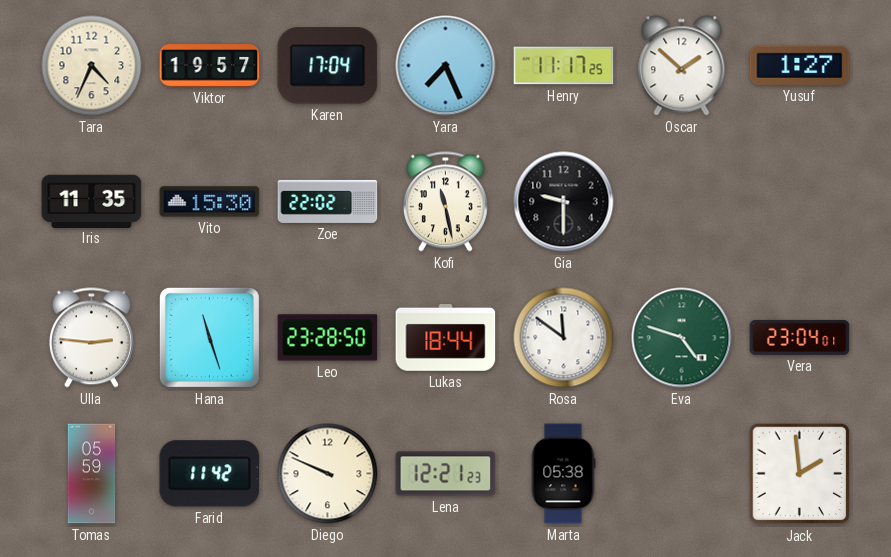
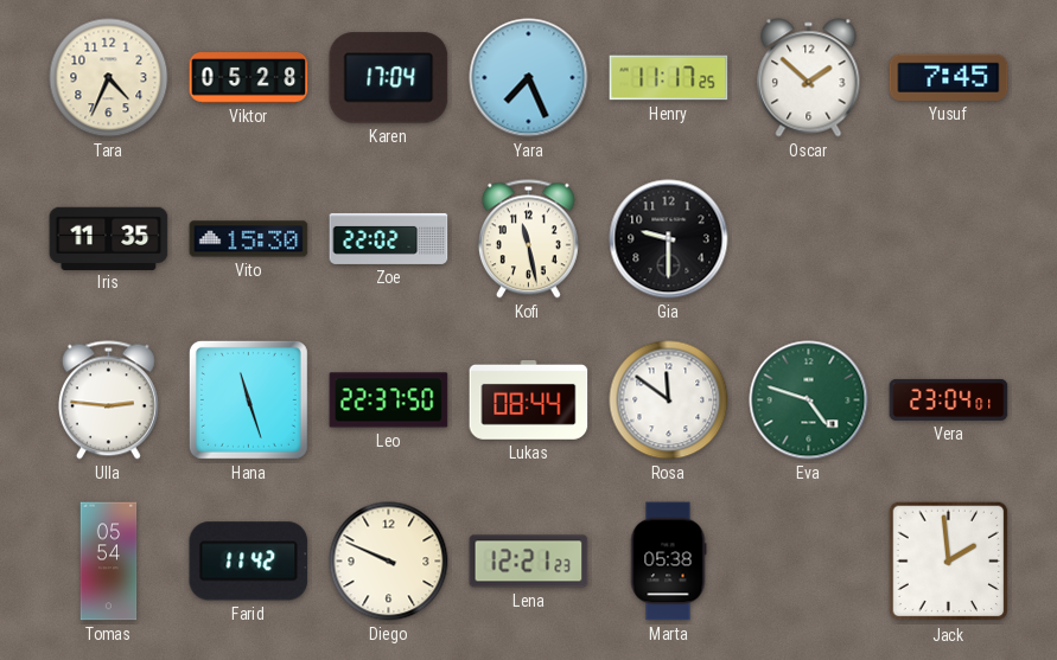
Viktor: 19:57 -> 05:28
Yusuf: 1:27 -> 7:45
Leo: 23:28 -> 22:37
Lukas: 18:44 -> 08:44
Tomas: 05:59 -> 05:54
